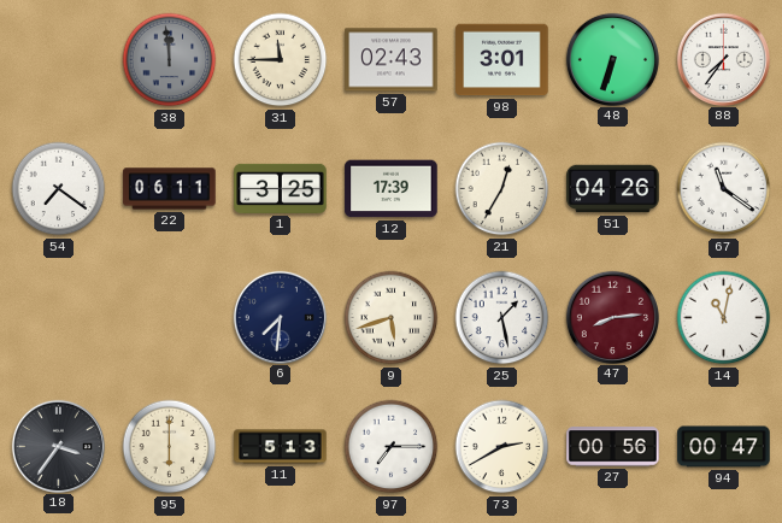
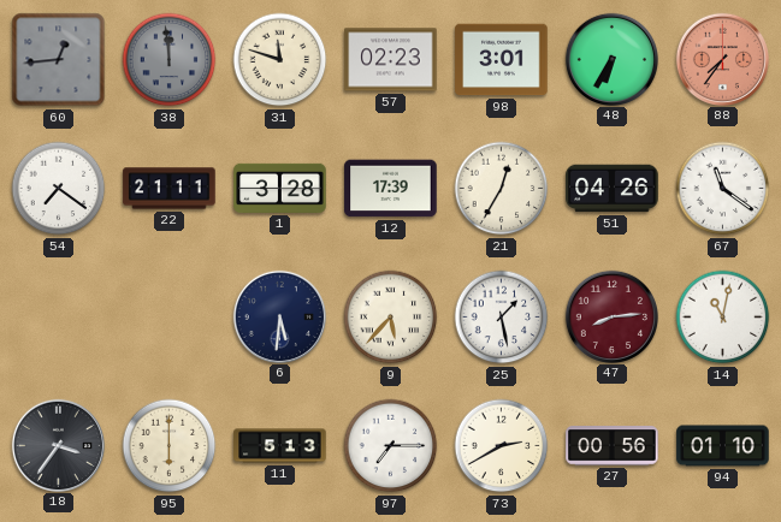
60: none -> 12:44
31: 11:45 -> 11:48
57: 02:43 -> 02:23
48: 6:33 -> 6:35
88 dial: white -> salmon
22: 06:11 -> 21:11
1: 3:25 -> 3:28
6: 7:31 -> 5:31
9: 5:42 -> 5:37
94: 00:47 -> 01:10
